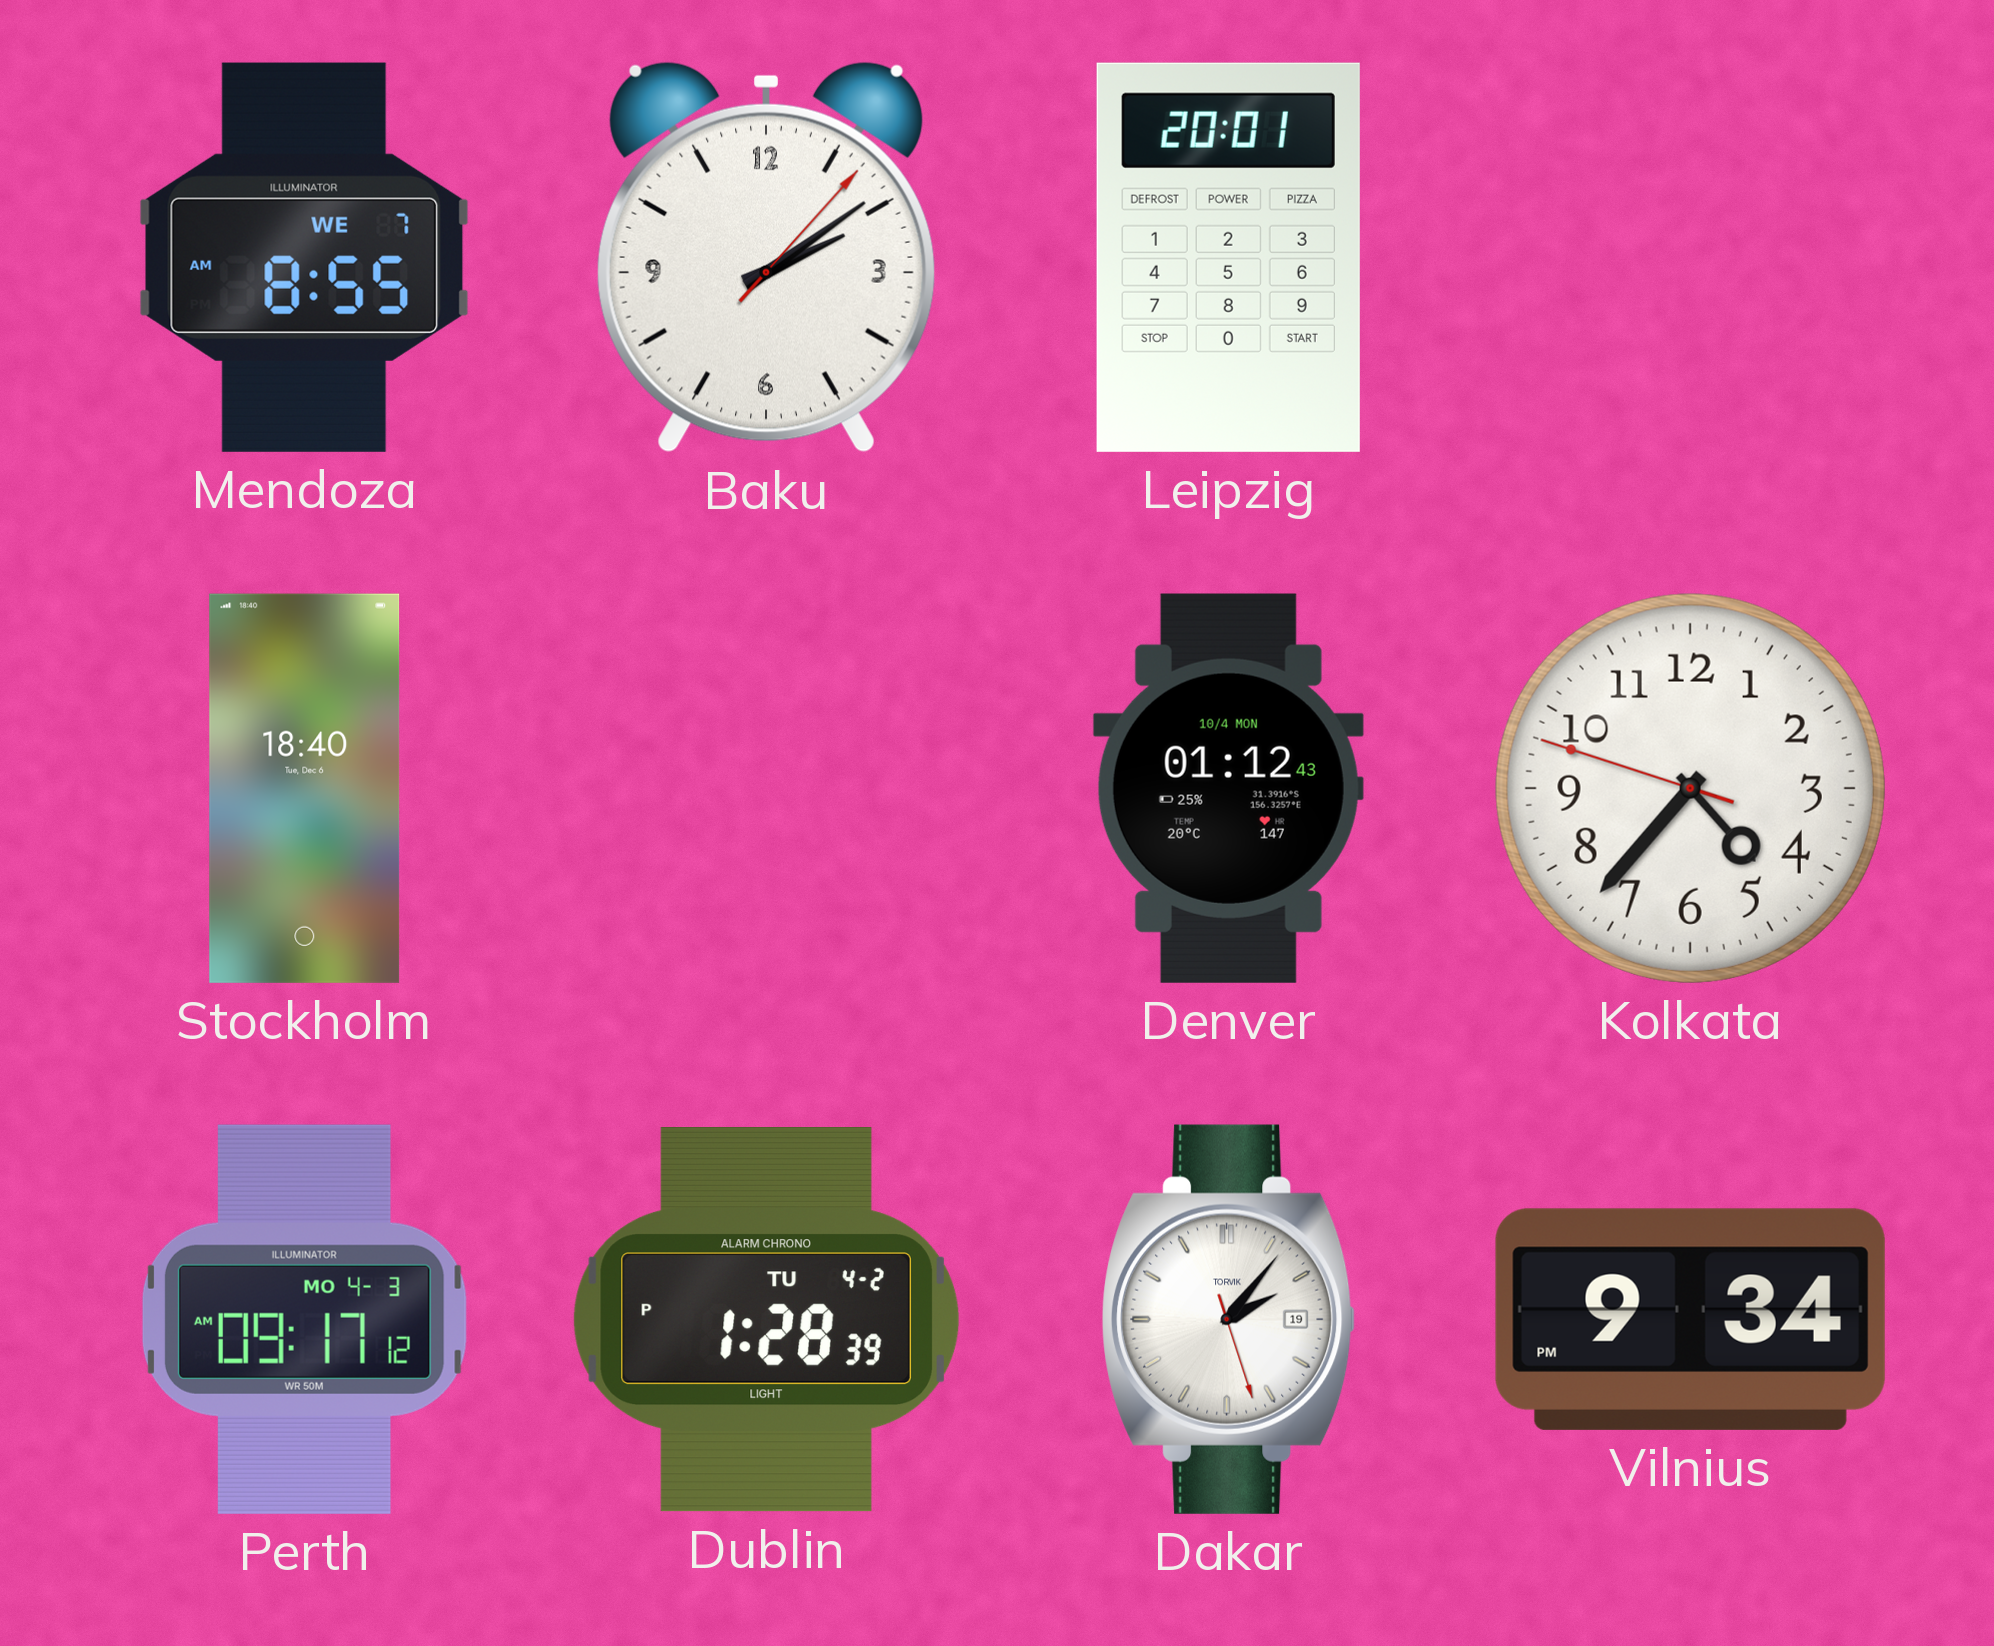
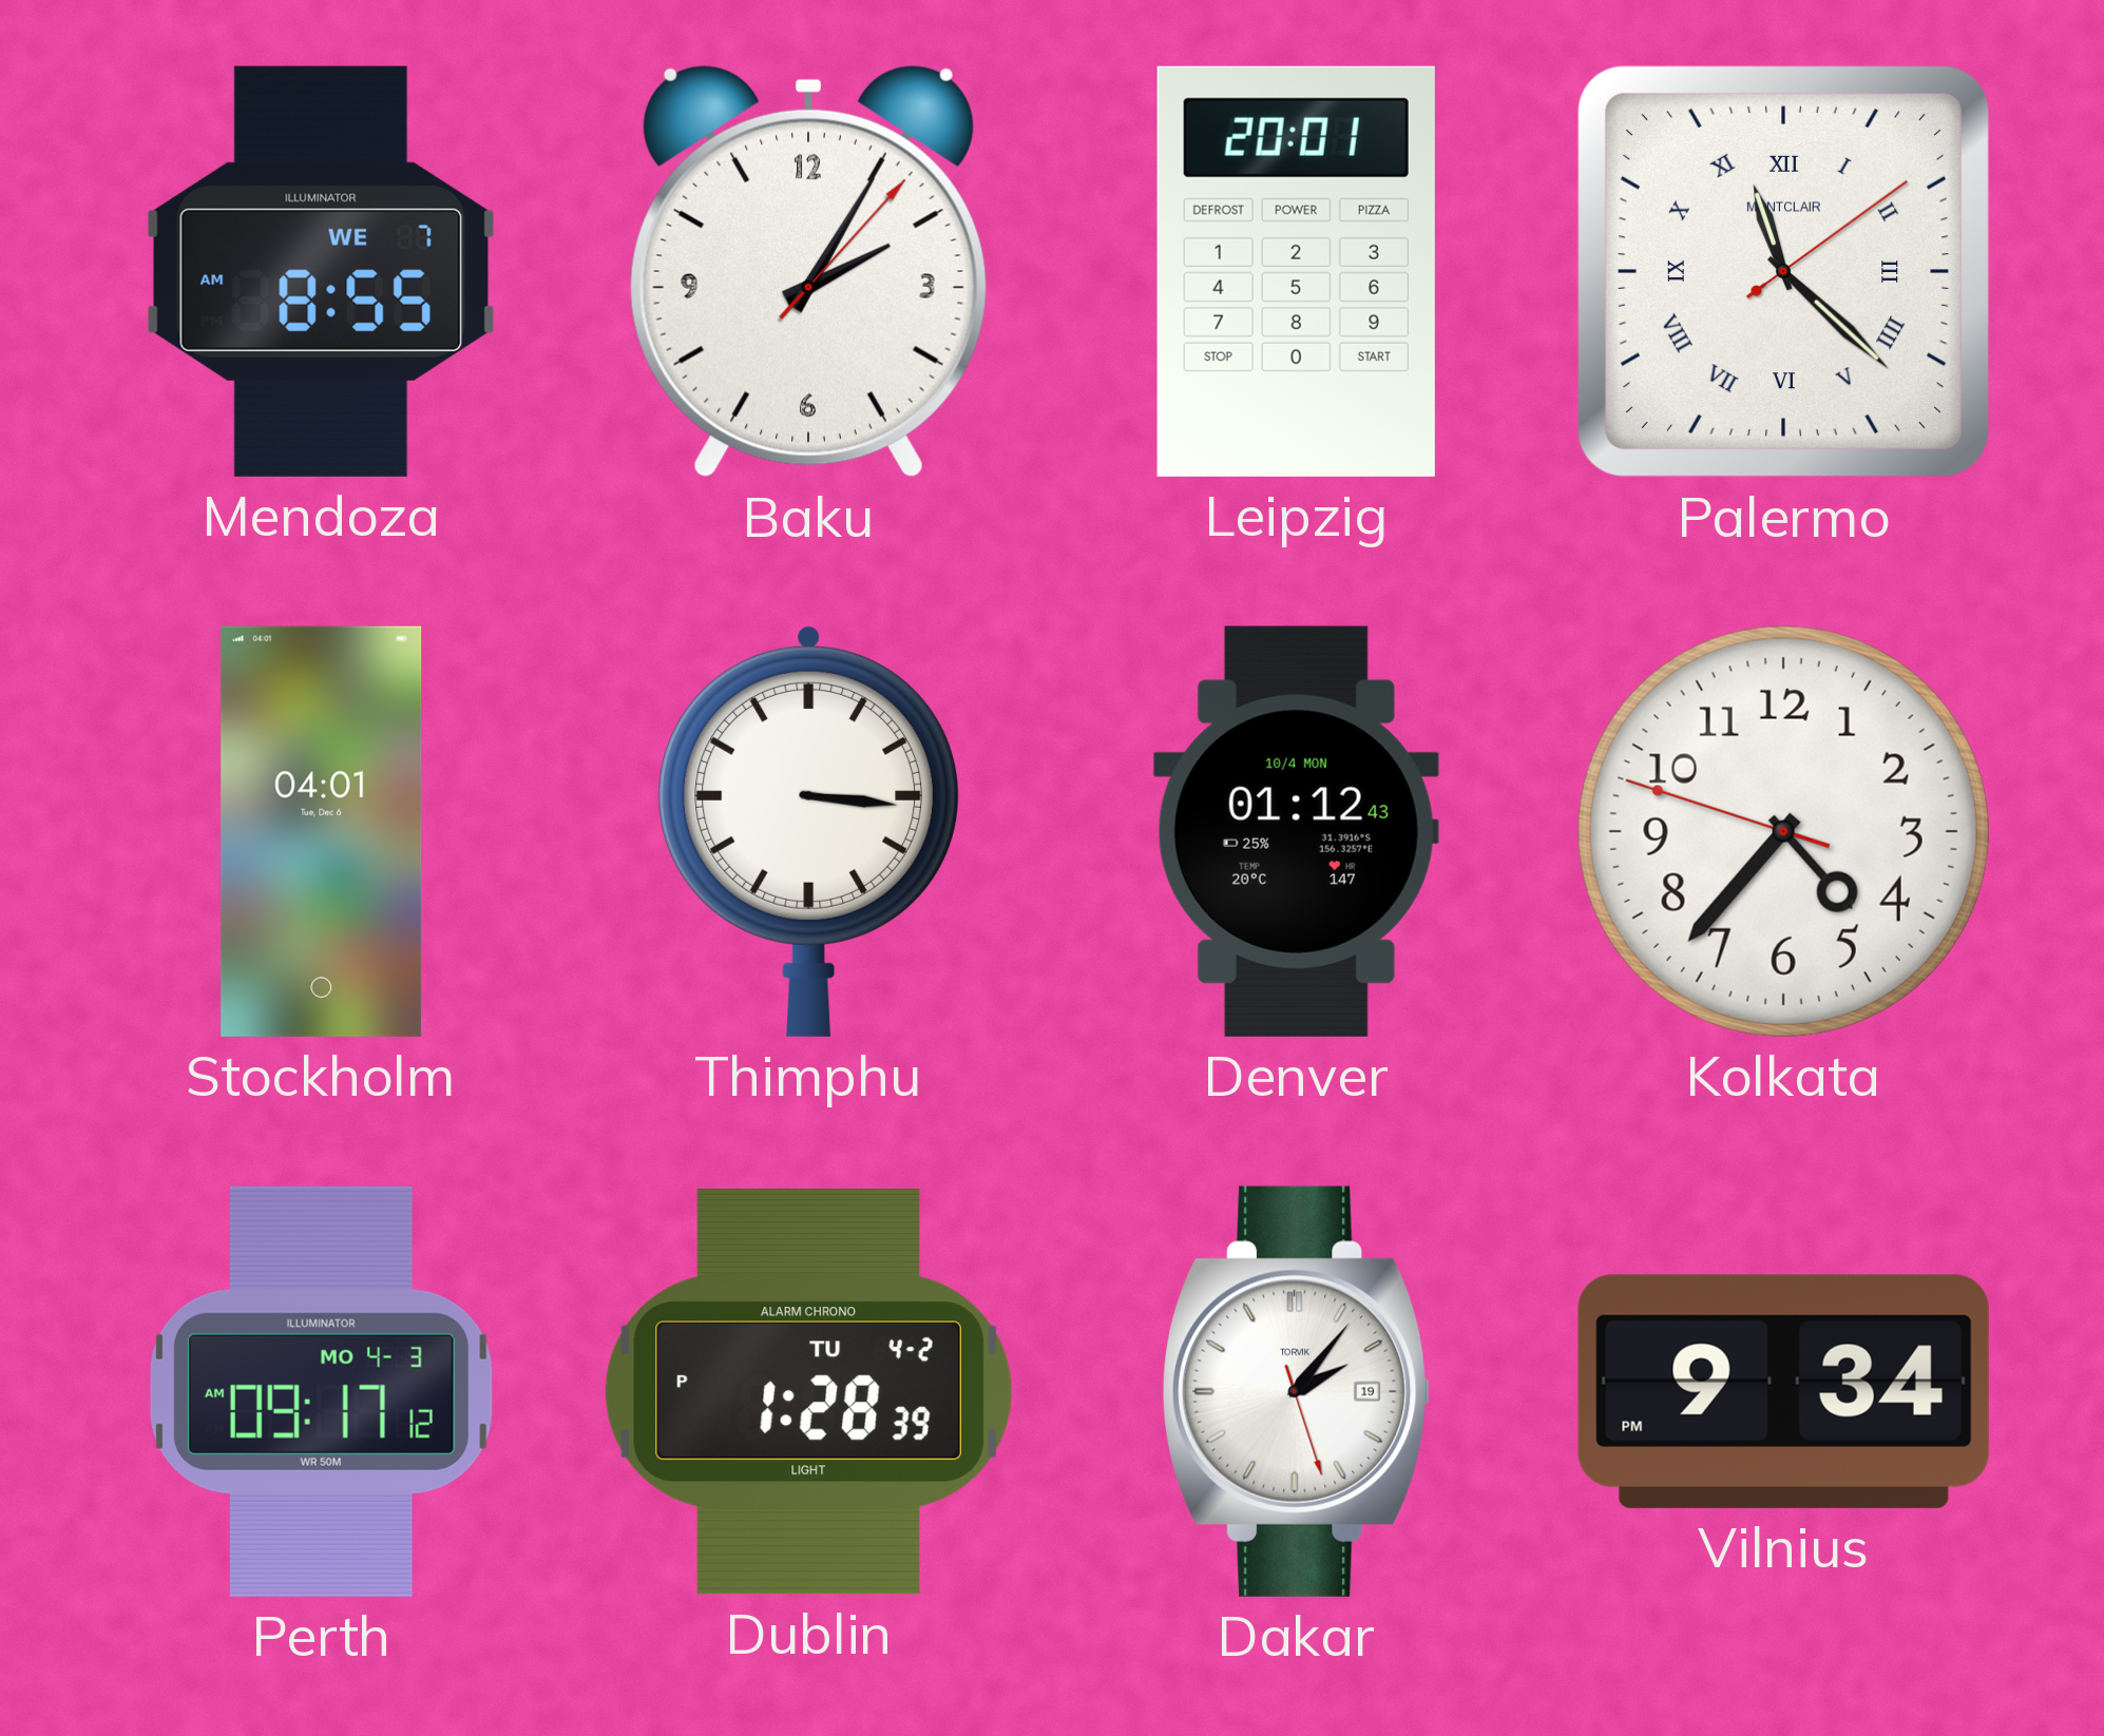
Baku: 2:09 -> 2:05
Palermo: none -> 11:22
Stockholm: 18:40 -> 04:01
Thimphu: none -> 3:16
